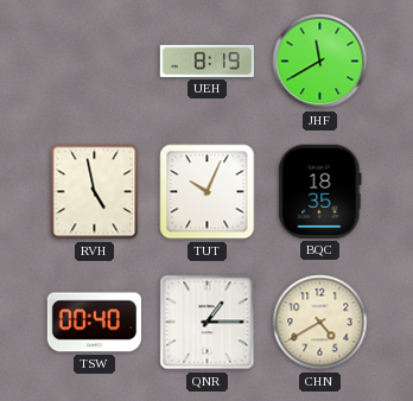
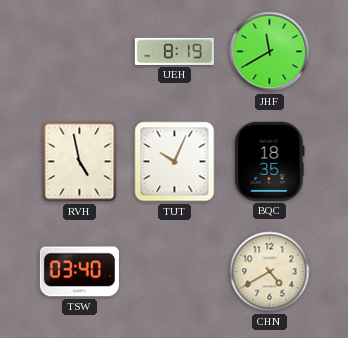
TSW: 00:40 -> 03:40
QNR: 1:15 -> none
